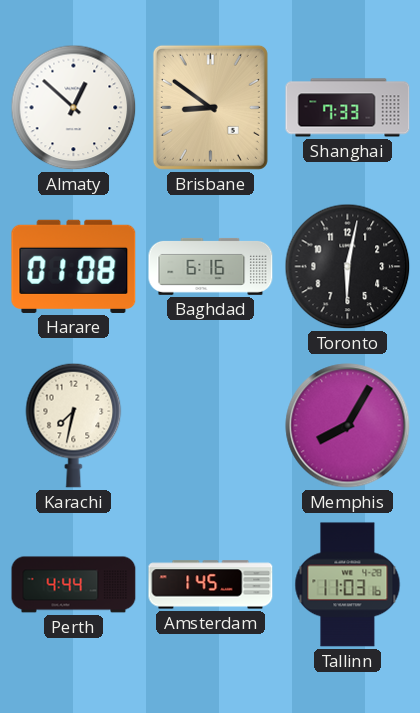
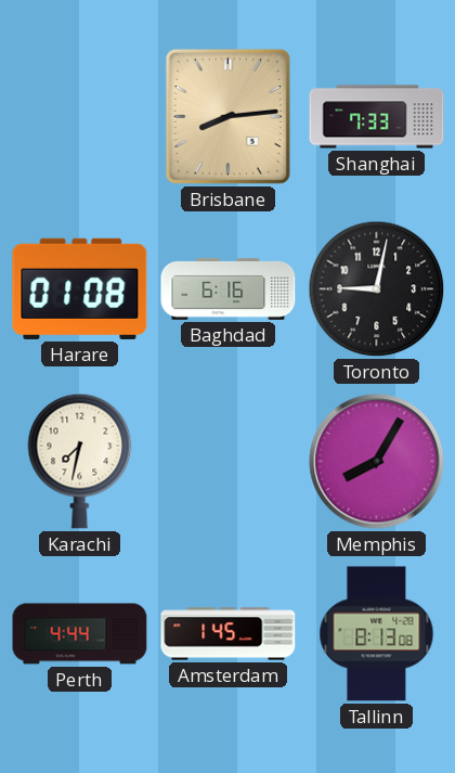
Almaty: 12:52 -> none
Brisbane: 8:51 -> 8:14
Toronto: 6:02 -> 9:02
Tallinn: 11:03 -> 8:13
